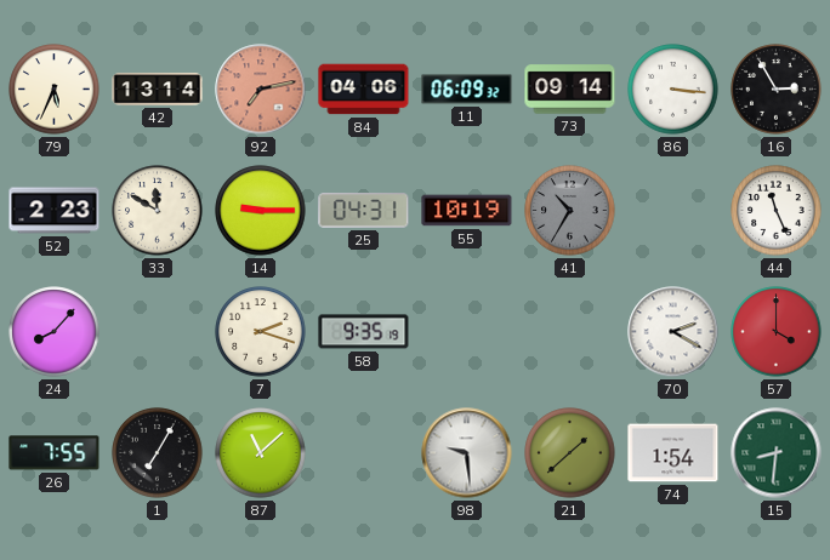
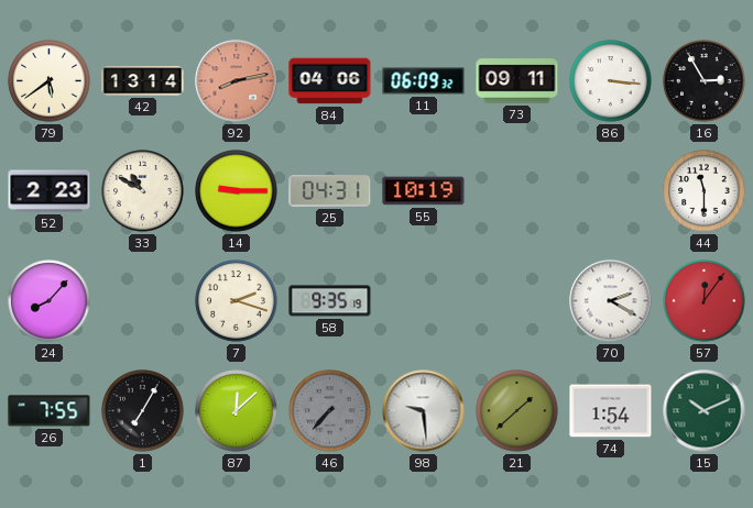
79: 5:34 -> 5:39
92: 7:13 -> 8:13
73: 09:14 -> 09:11
33: 11:50 -> 10:50
41: 10:35 -> none
44: 11:26 -> 11:30
57: 4:00 -> 12:06
87: 11:08 -> 12:08
46: none -> 7:37
15: 8:31 -> 10:11
